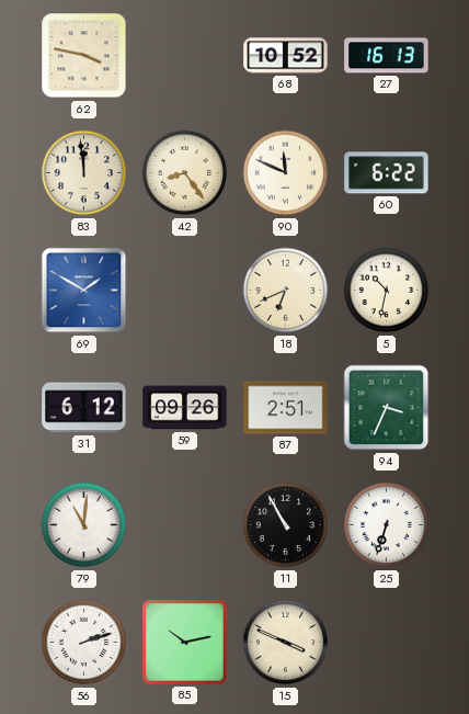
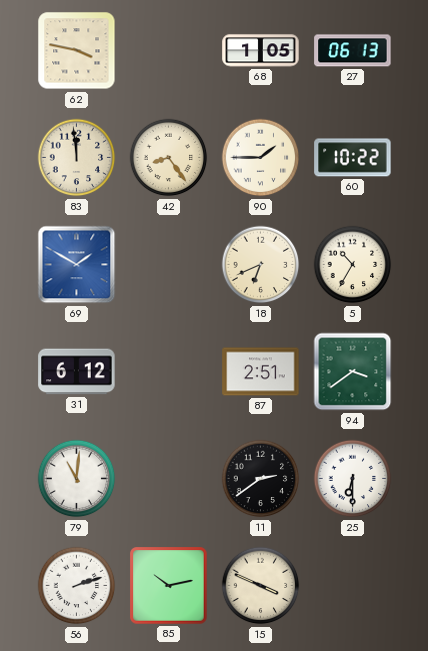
68: 10:52 -> 1:05
27: 16:13 -> 06:13
90: 11:49 -> 1:45
60: 6:22 -> 10:22
5: 10:32 -> 10:35
59: 09:26 -> none
94: 3:34 -> 3:39
11: 10:55 -> 2:39
25: 6:33 -> 6:30
